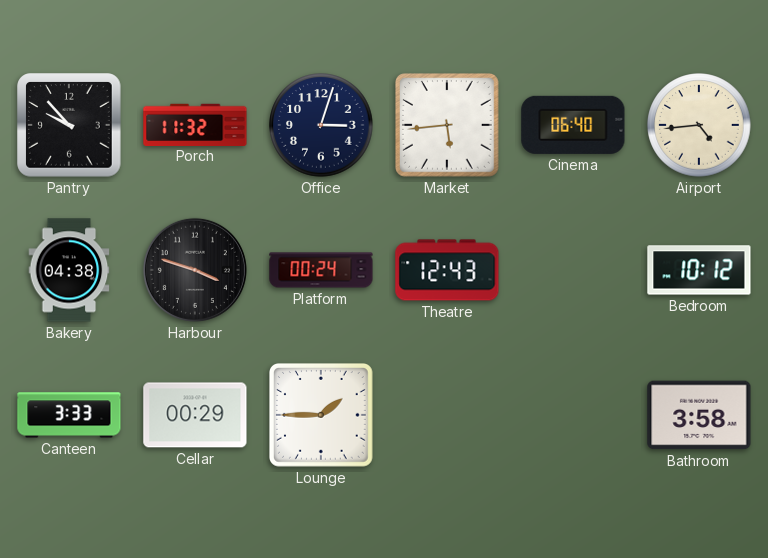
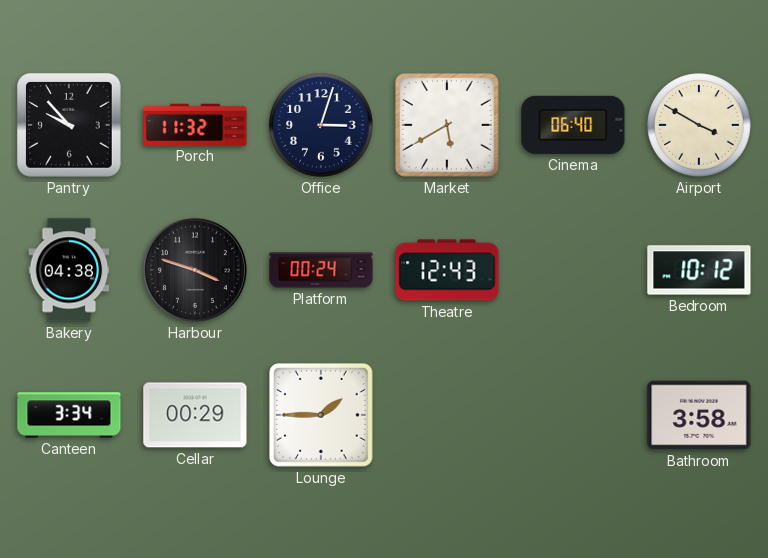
Market: 5:44 -> 5:40
Airport: 4:44 -> 3:50
Canteen: 3:33 -> 3:34
